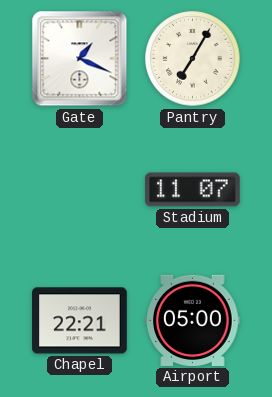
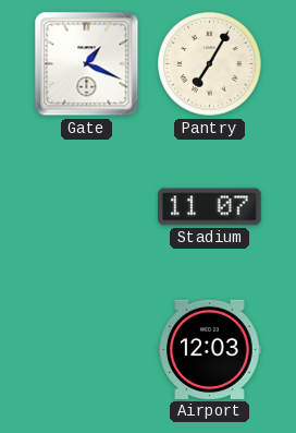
Chapel: 22:21 -> none
Airport: 05:00 -> 12:03
